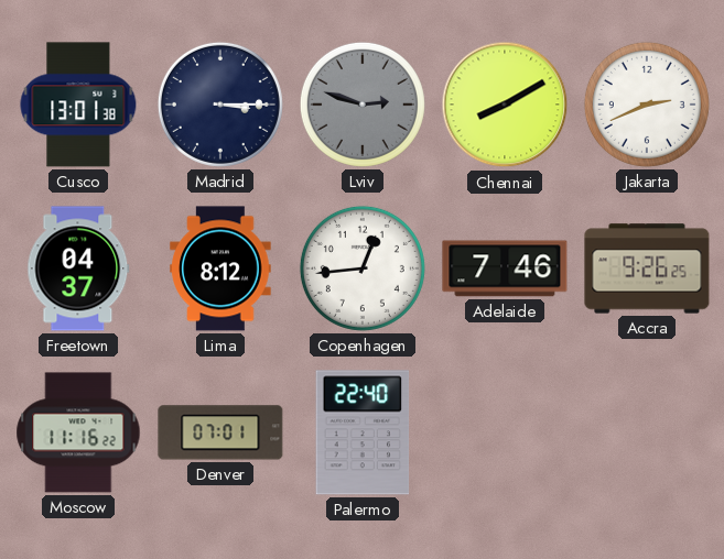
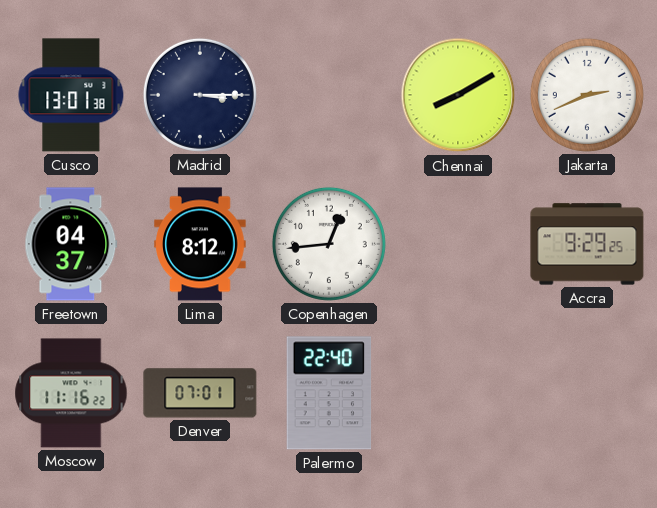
Lviv: 2:48 -> none
Adelaide: 7:46 -> none
Accra: 9:26 -> 9:29
